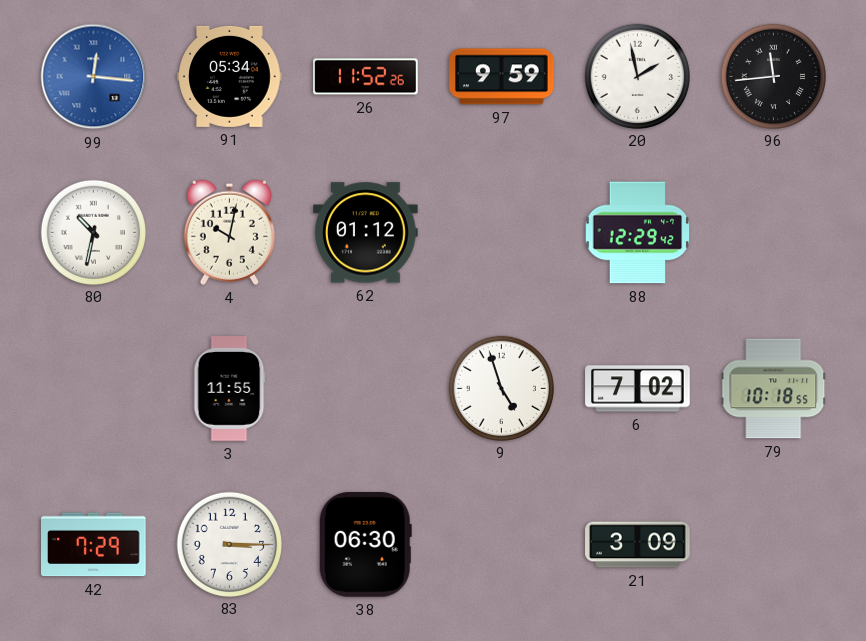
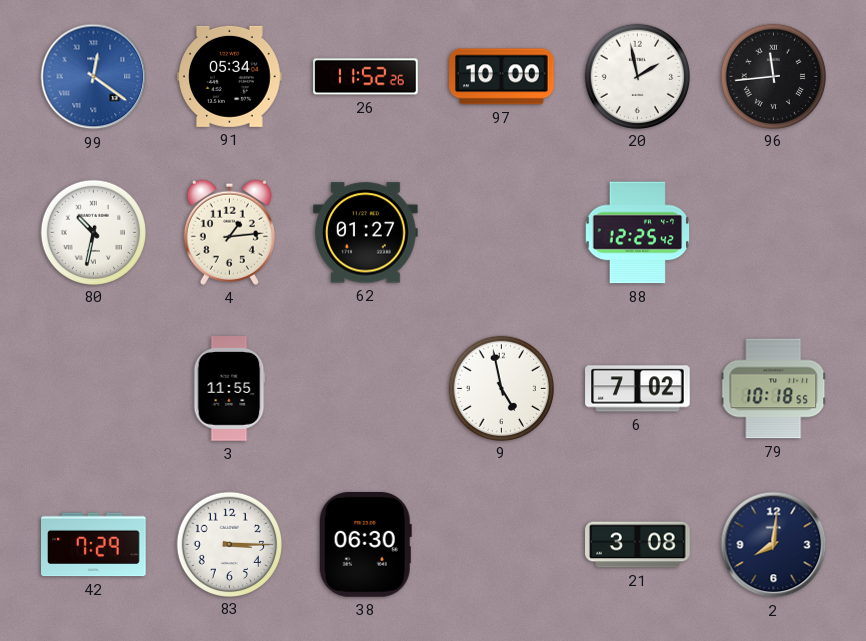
99: 12:16 -> 12:21
97: 9:59 -> 10:00
4: 10:02 -> 1:14
62: 01:12 -> 01:27
88: 12:29 -> 12:25
9: 4:57 -> 4:58
21: 3:09 -> 3:08
2: none -> 8:01
